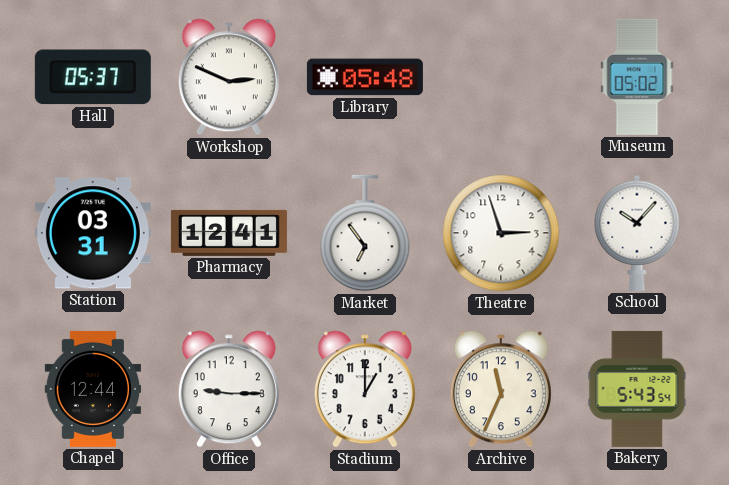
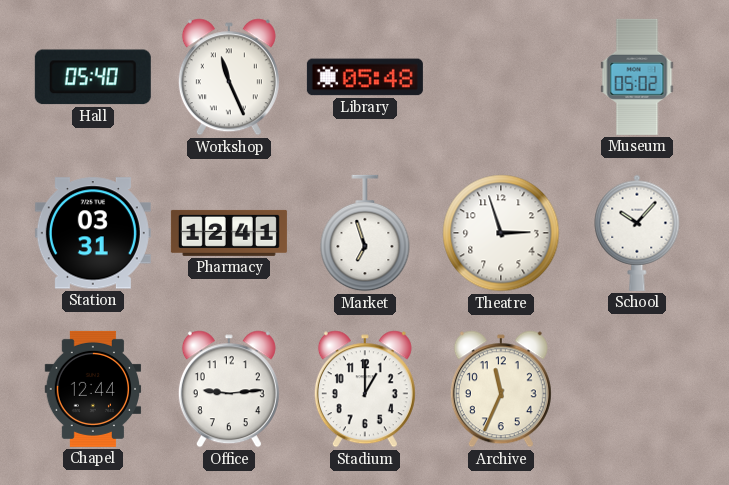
Hall: 05:37 -> 05:40
Workshop: 2:49 -> 11:26
Market: 6:54 -> 6:57
Office: 9:15 -> 9:14
Bakery: 5:43 -> none
